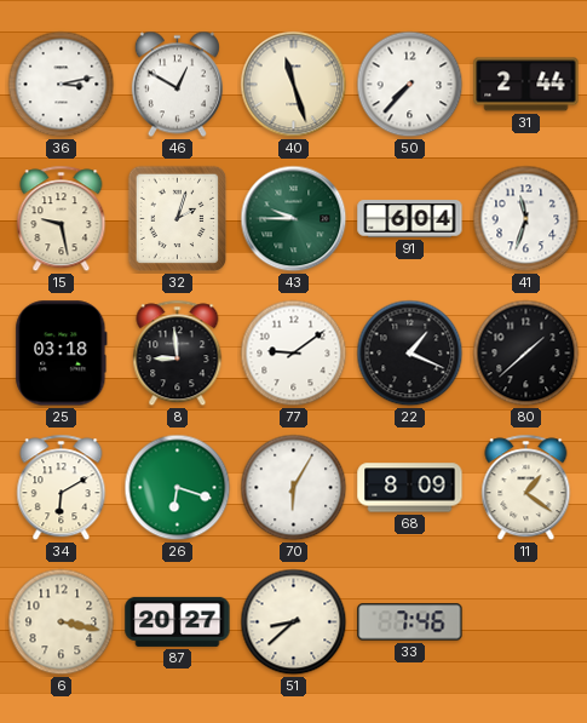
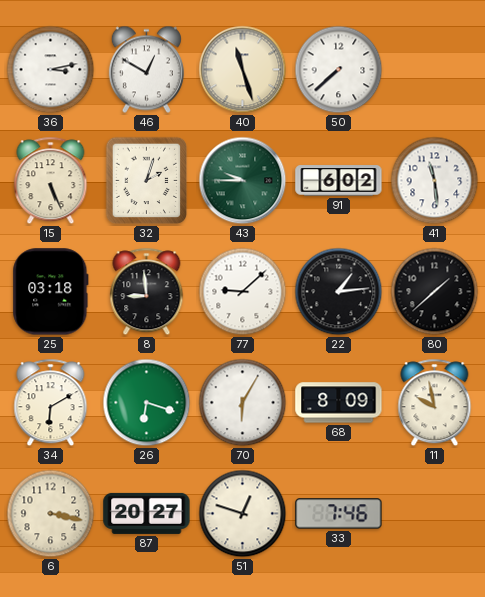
50: 7:37 -> 7:38
31: 2:44 -> none
15: 9:28 -> 5:26
91: 6:04 -> 6:02
41: 11:33 -> 11:29
77: 9:09 -> 9:08
22: 1:19 -> 1:14
11: 1:21 -> 9:58
51: 8:38 -> 12:48
